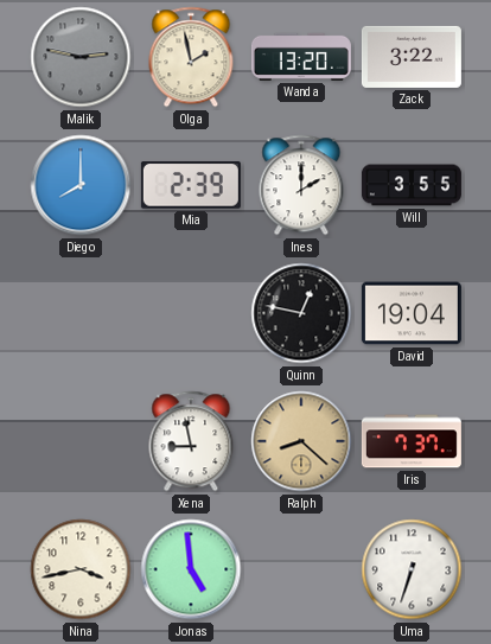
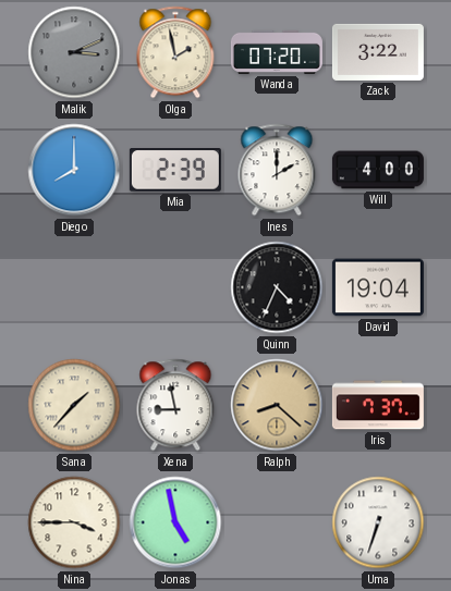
Malik: 2:47 -> 3:11
Wanda: 13:20 -> 07:20
Will: 3:55 -> 4:00
Quinn: 12:47 -> 4:34
Sana: none -> 1:37
Nina: 3:43 -> 3:45
Jonas: 4:59 -> 4:58
